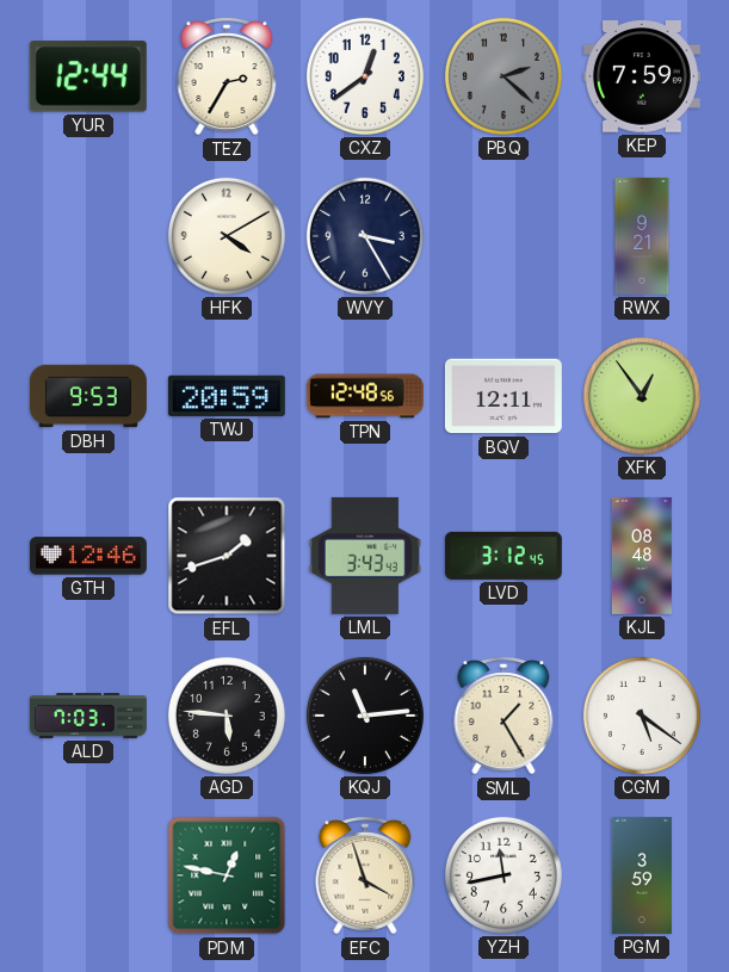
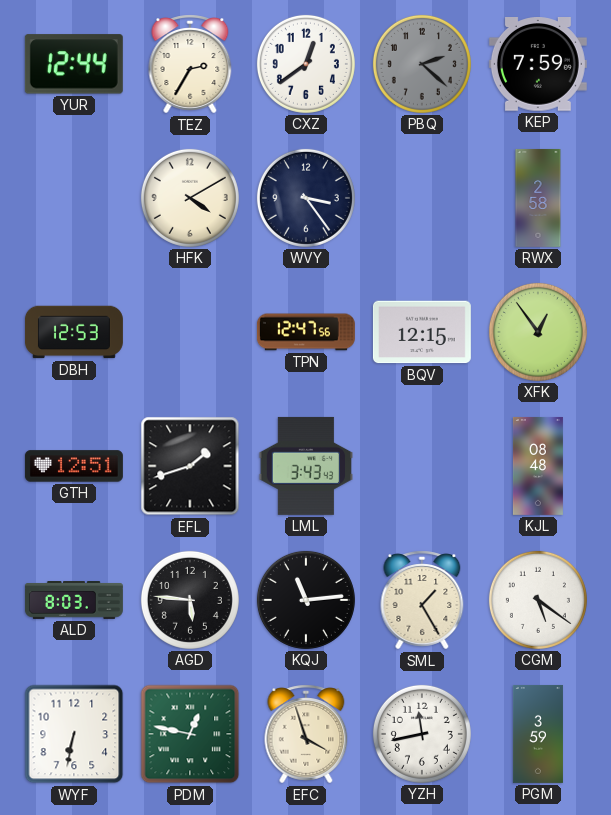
WVY: 3:25 -> 3:24
RWX: 9:21 -> 2:58
DBH: 9:53 -> 12:53
TWJ: 20:59 -> none
TPN: 12:48 -> 12:47
BQV: 12:11 -> 12:15
GTH: 12:46 -> 12:51
LVD: 3:12 -> none
ALD: 7:03 -> 8:03
WYF: none -> 6:32
